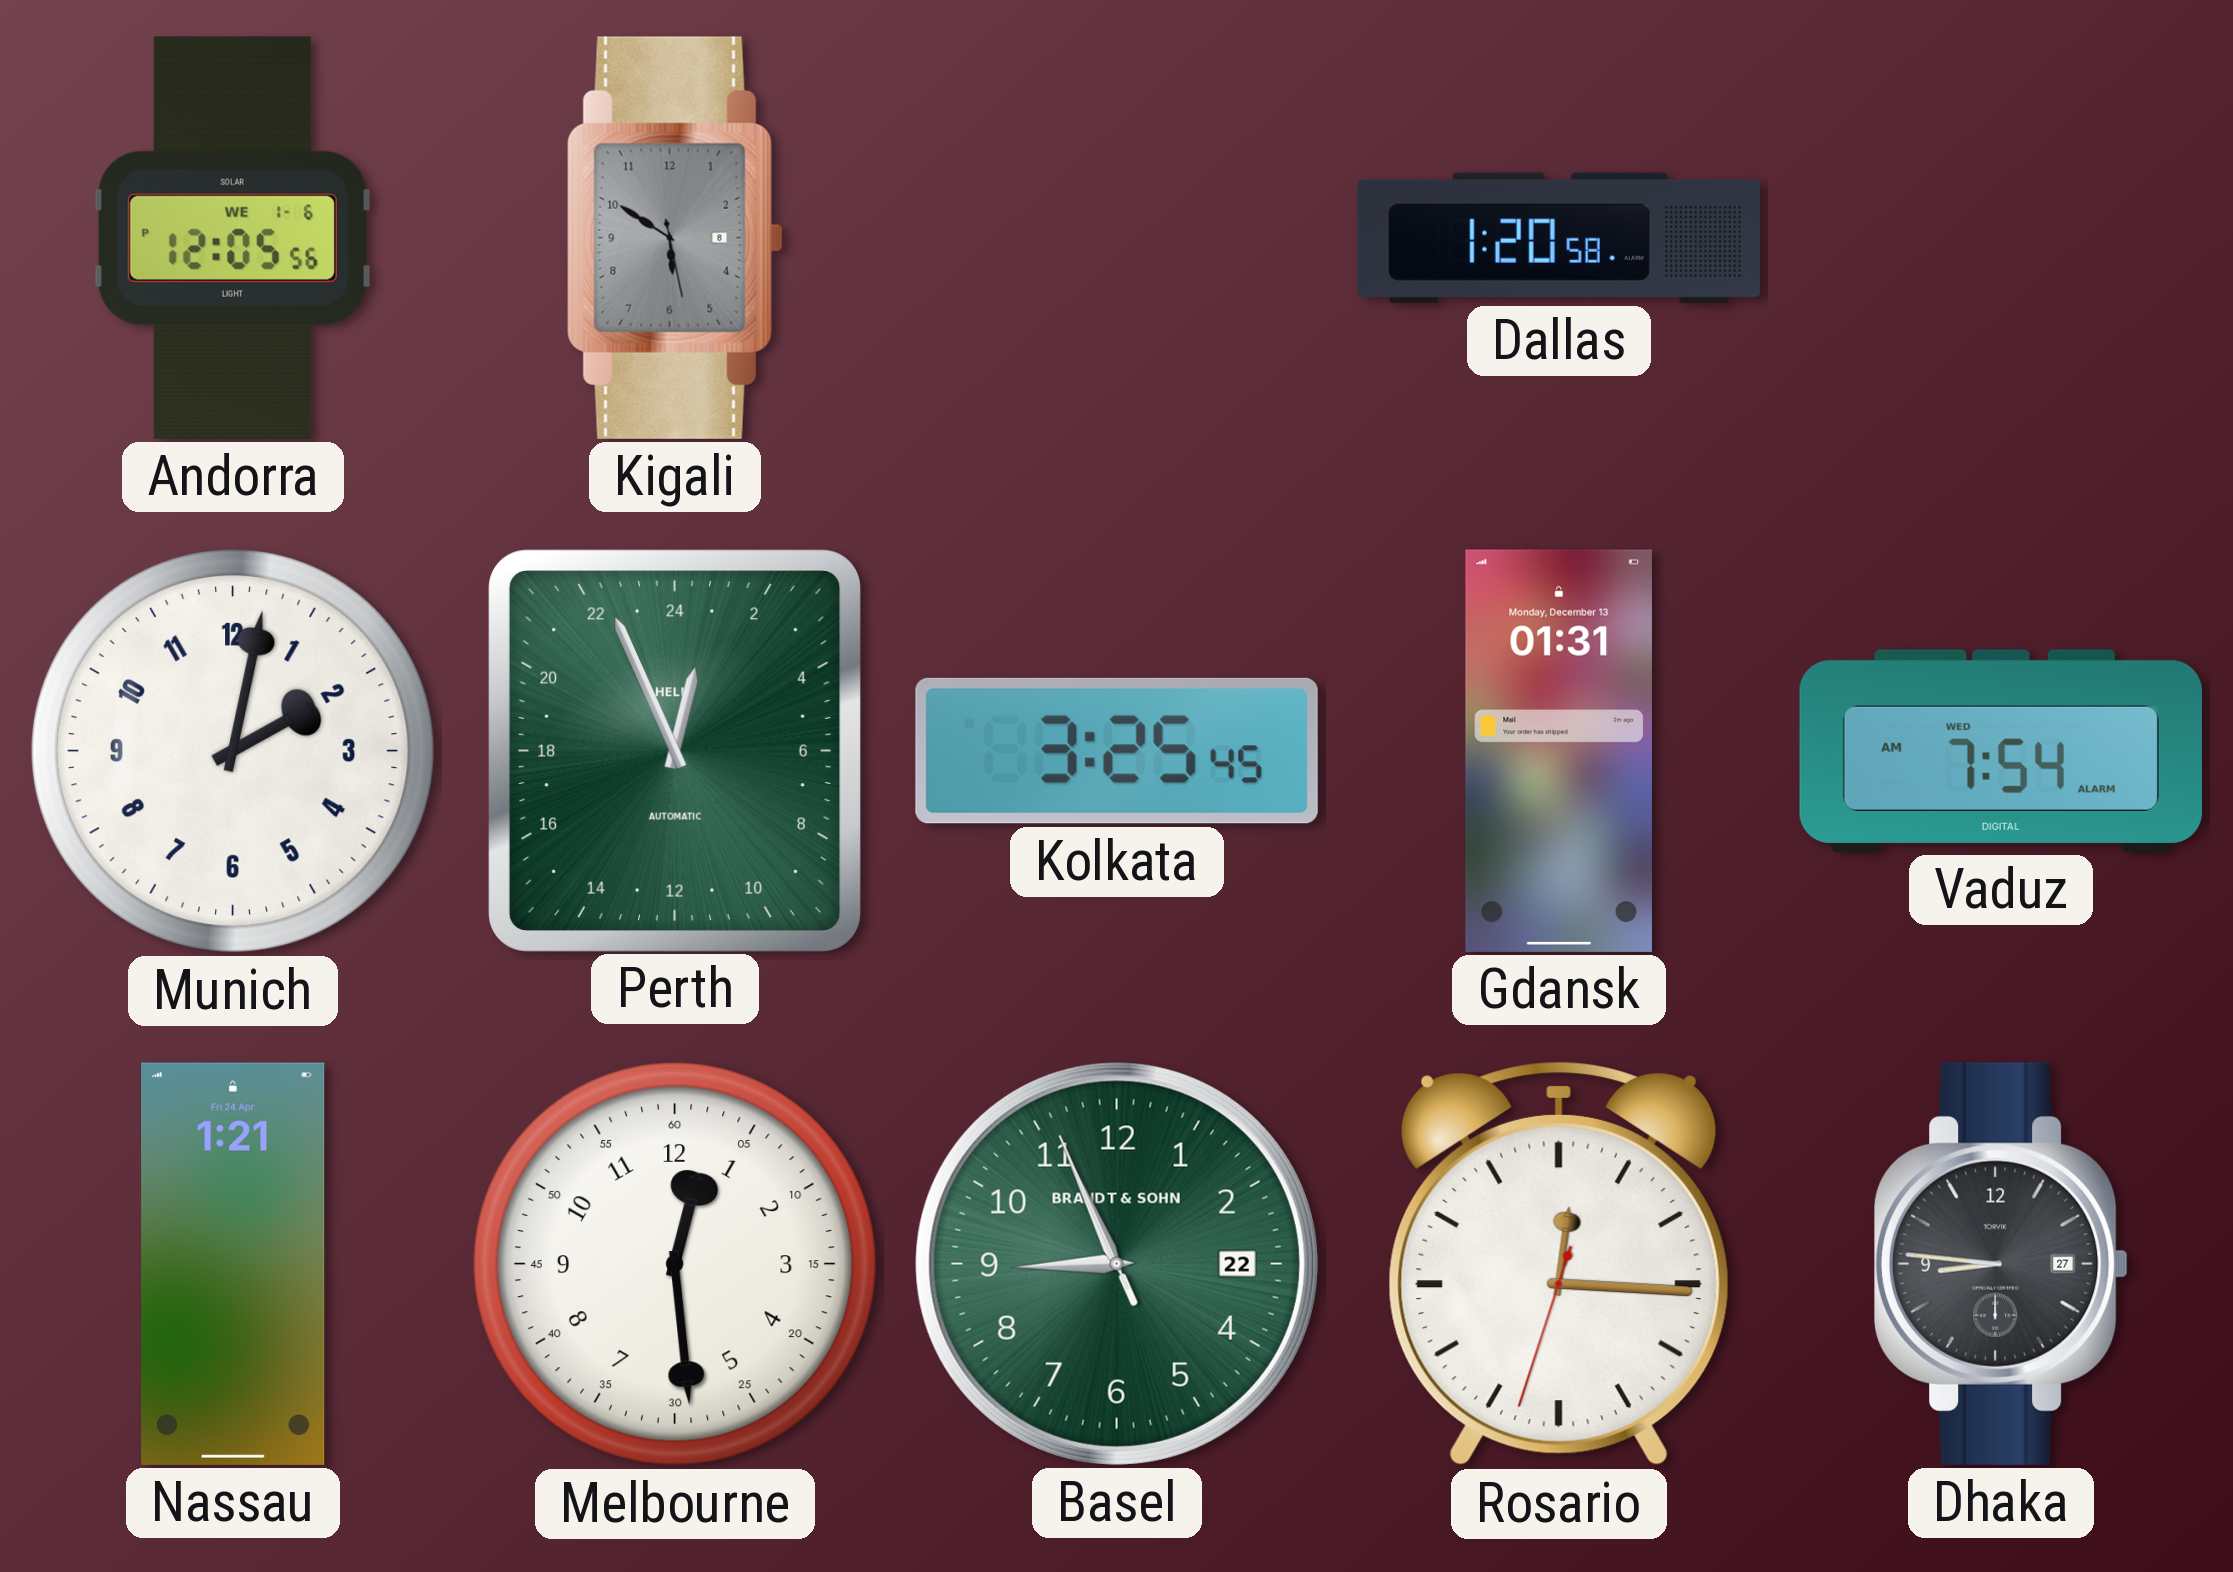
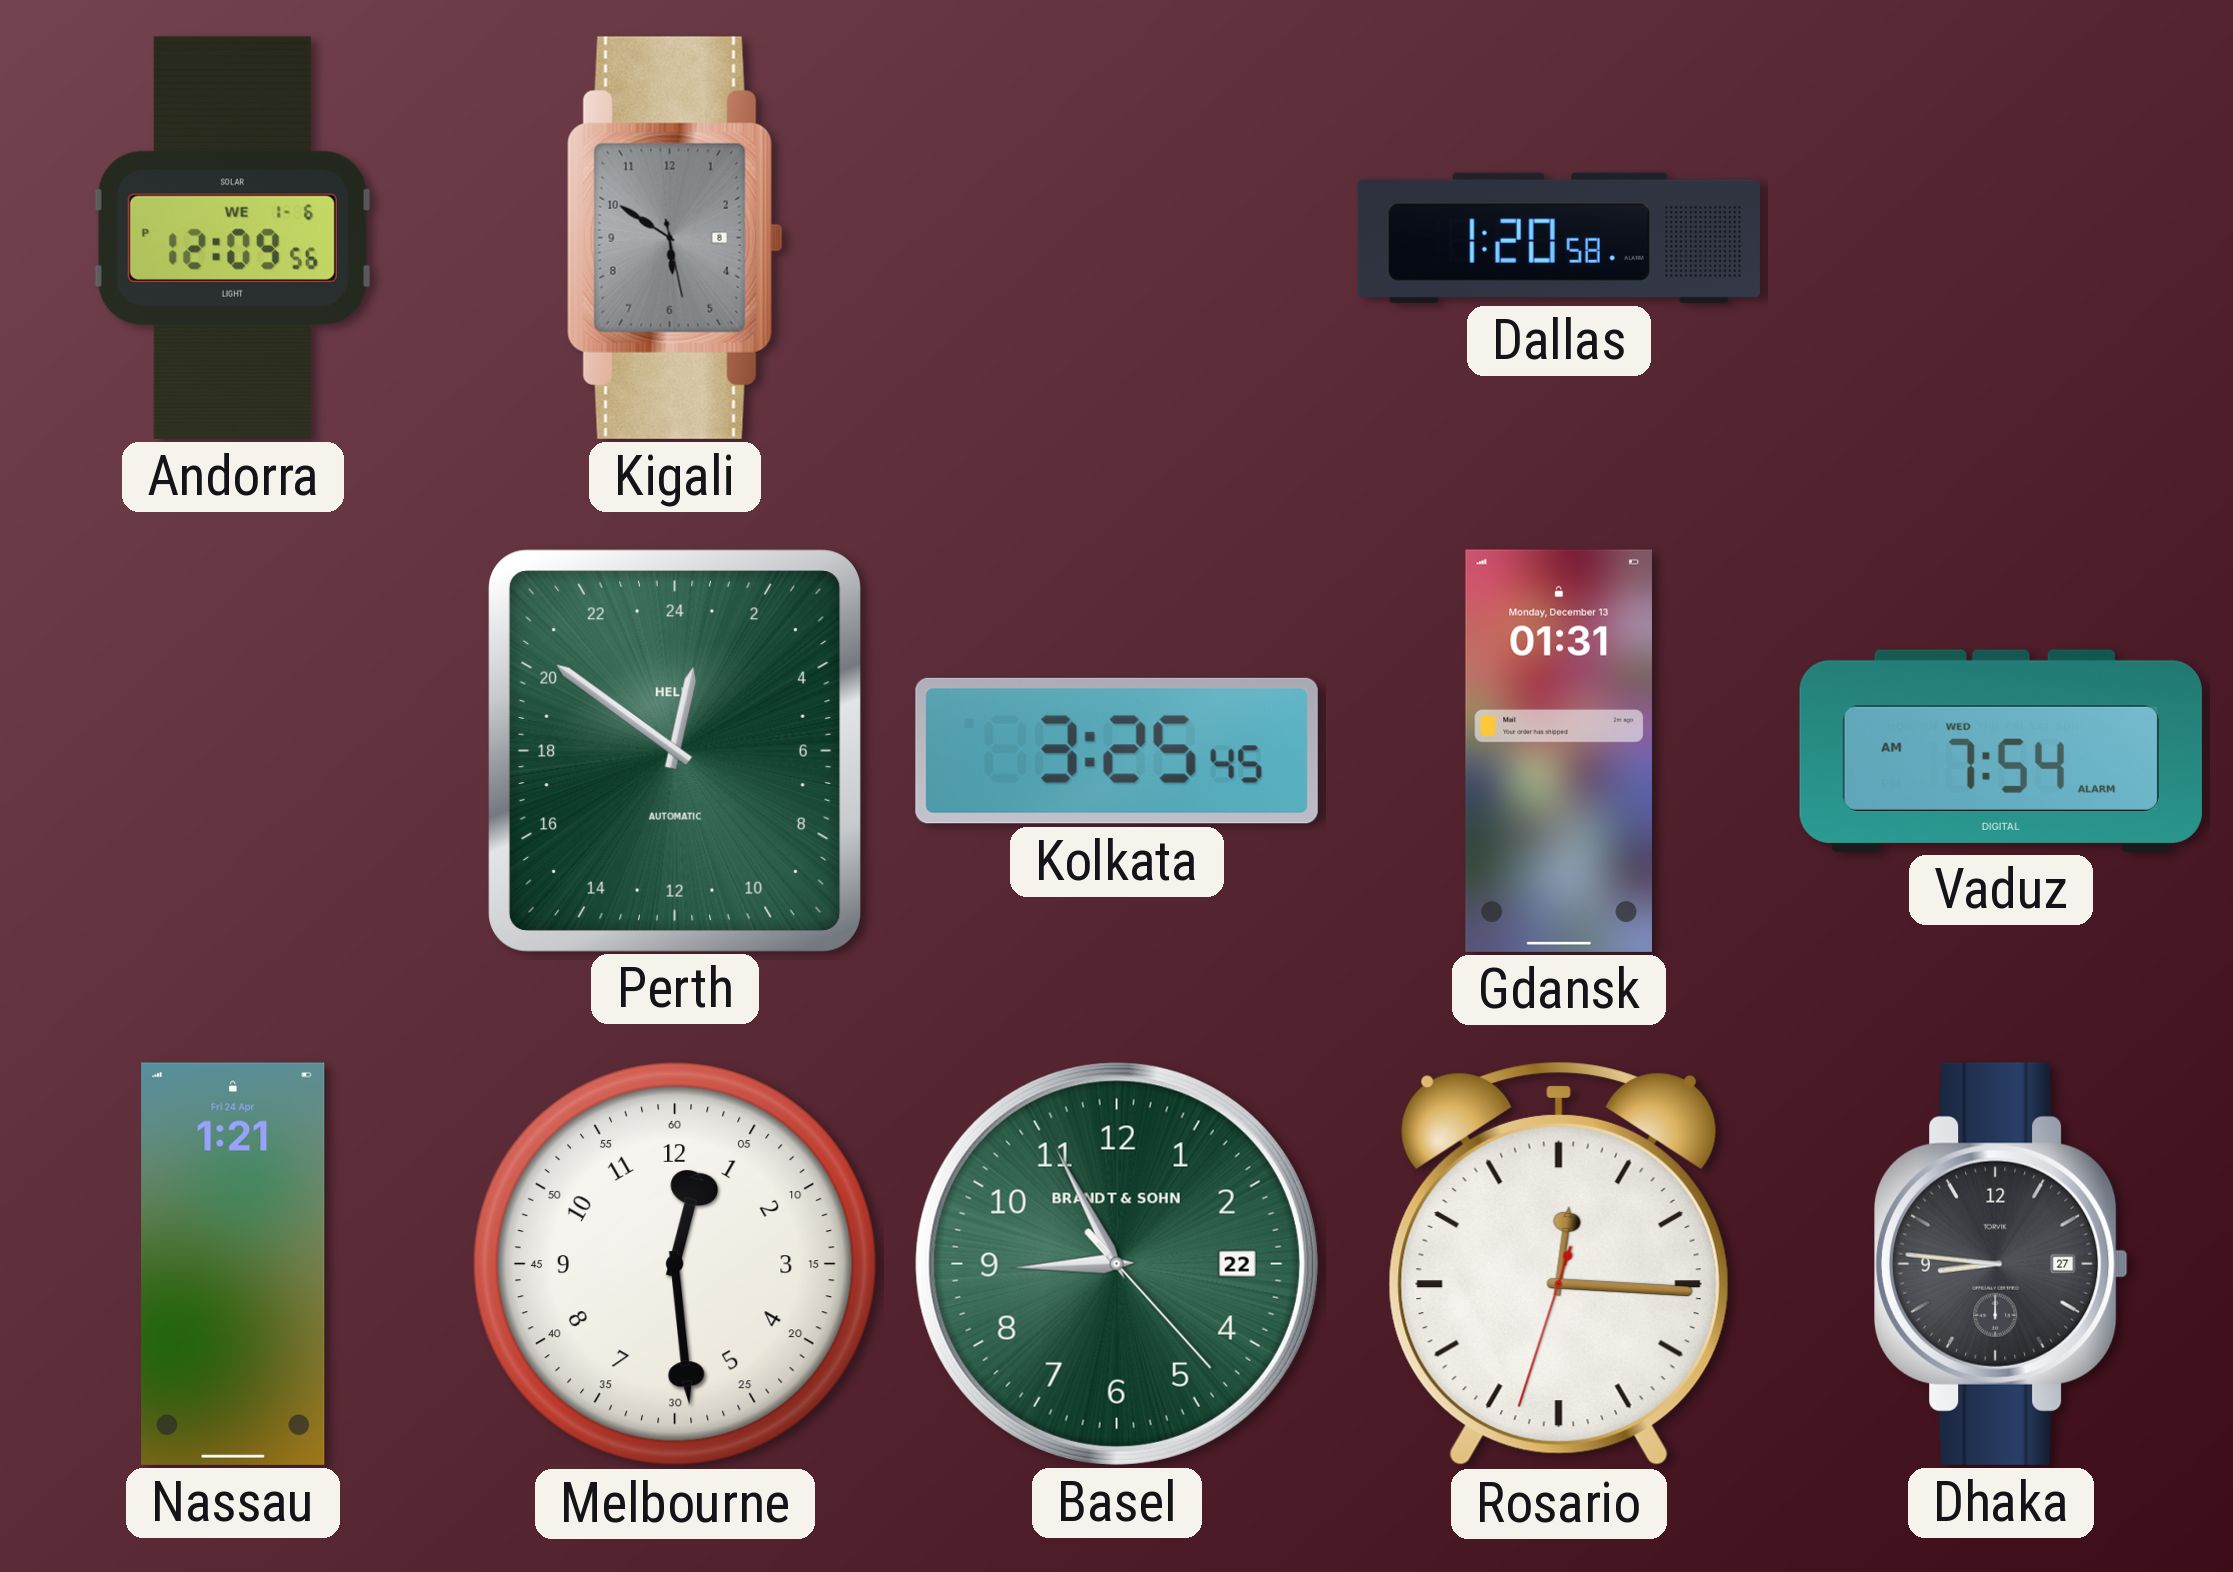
Andorra: 12:05 -> 12:09
Munich: 2:02 -> none
Perth: 0:56 -> 0:51
Basel: 8:55:56 -> 8:55:23
